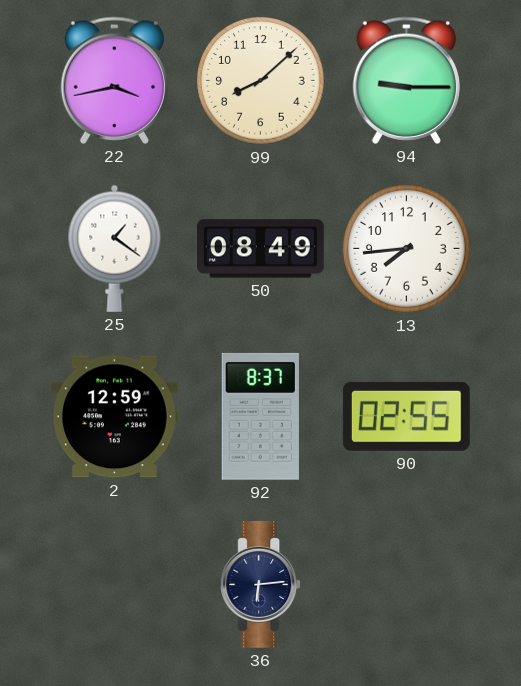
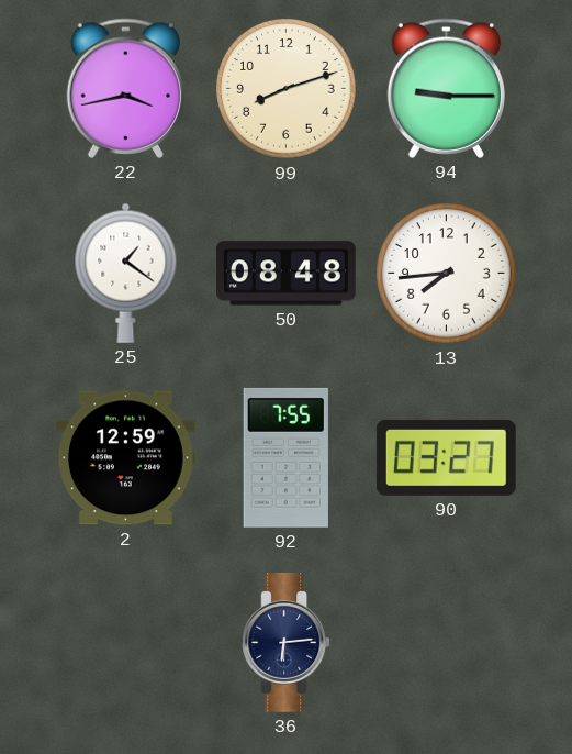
99: 8:08 -> 8:12
50: 08:49 -> 08:48
92: 8:37 -> 7:55
90: 02:55 -> 03:27
